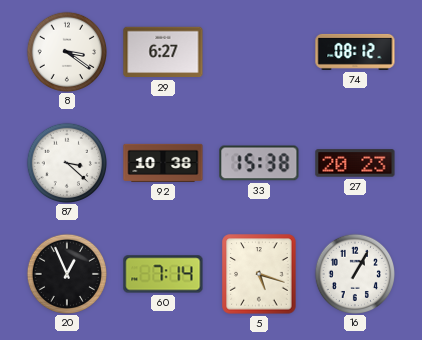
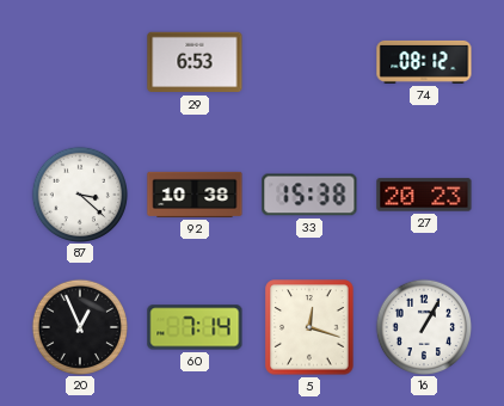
8: 3:21 -> none
29: 6:27 -> 6:53
5: 5:18 -> 12:18
